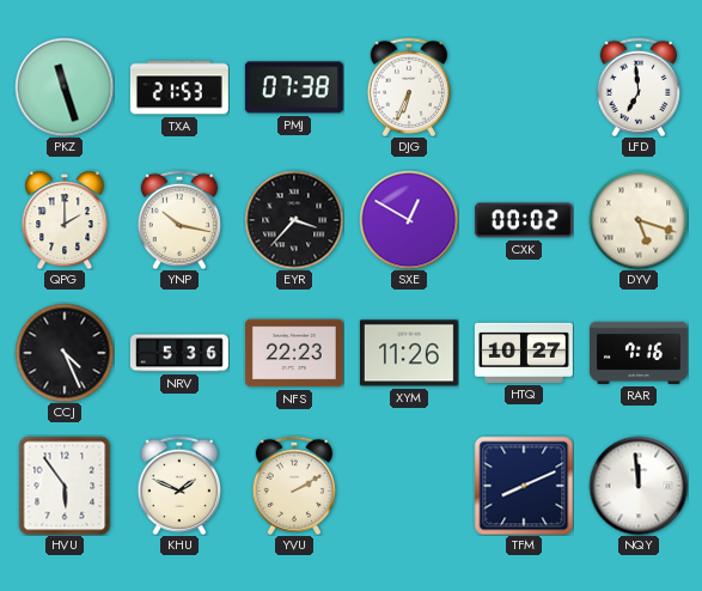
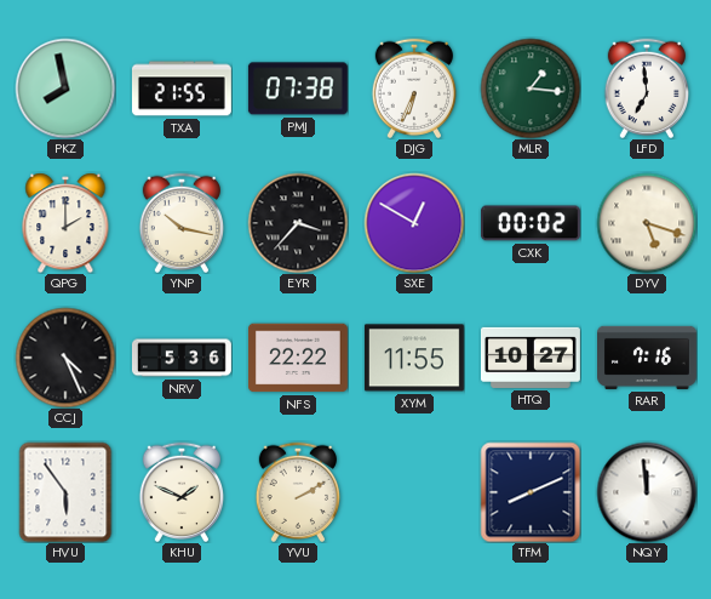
PKZ: 11:27 -> 7:58
TXA: 21:53 -> 21:55
MLR: none -> 1:16
NFS: 22:23 -> 22:22
XYM: 11:26 -> 11:55
